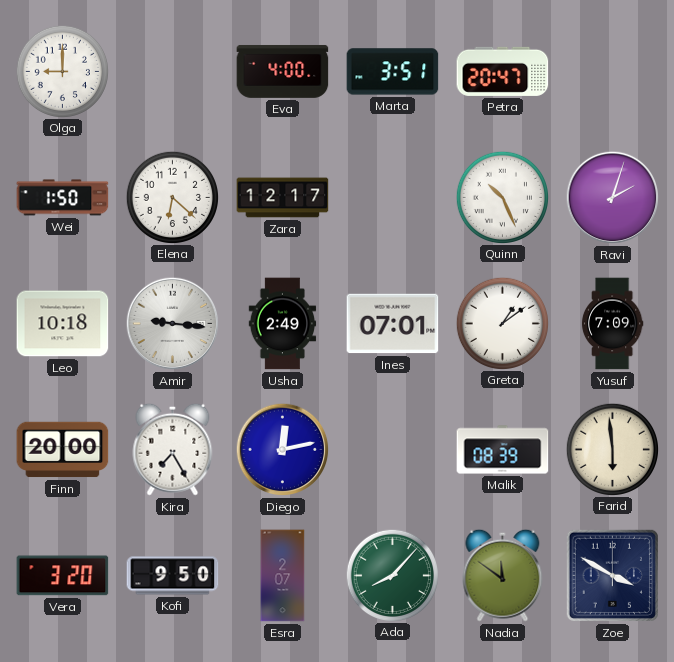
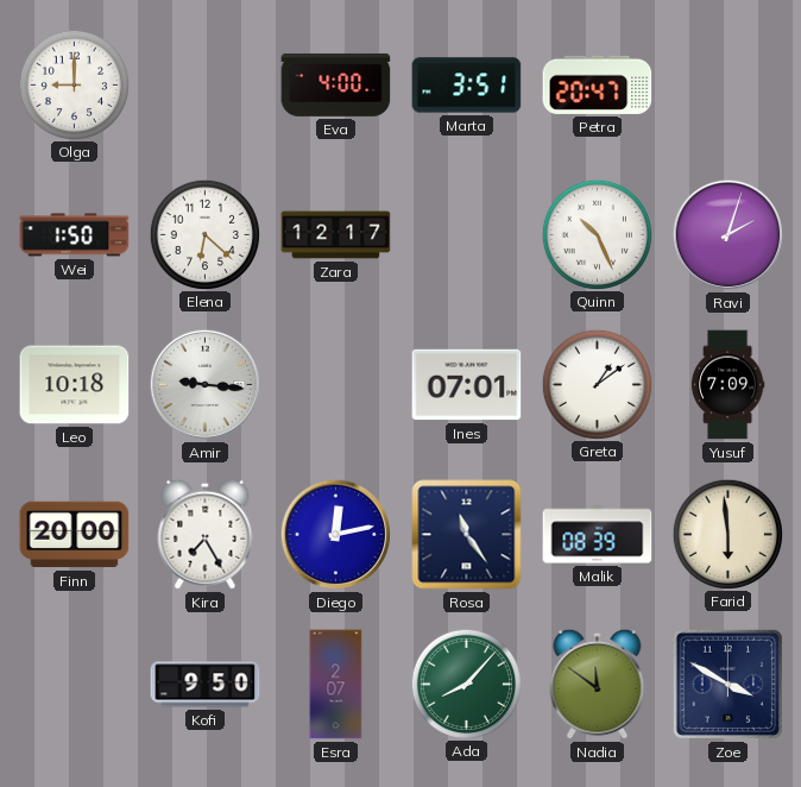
Usha: 2:49 -> none
Rosa: none -> 11:24
Vera: 3:20 -> none
